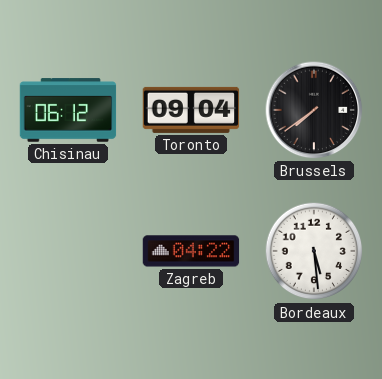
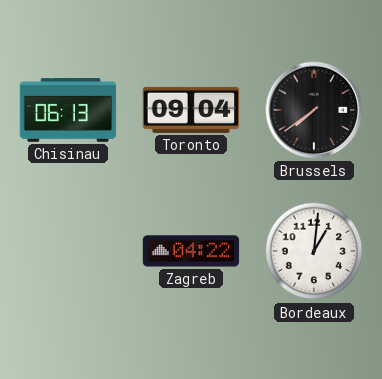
Chisinau: 06:12 -> 06:13
Bordeaux: 5:29 -> 1:01
